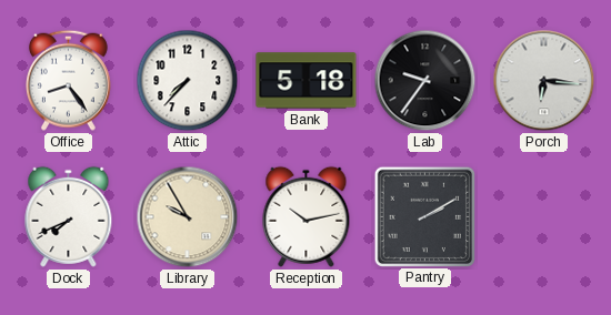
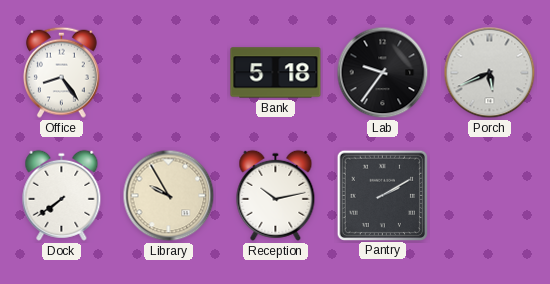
Attic: 7:37 -> none
Porch: 6:16 -> 5:41
Dock: 7:41 -> 7:39
